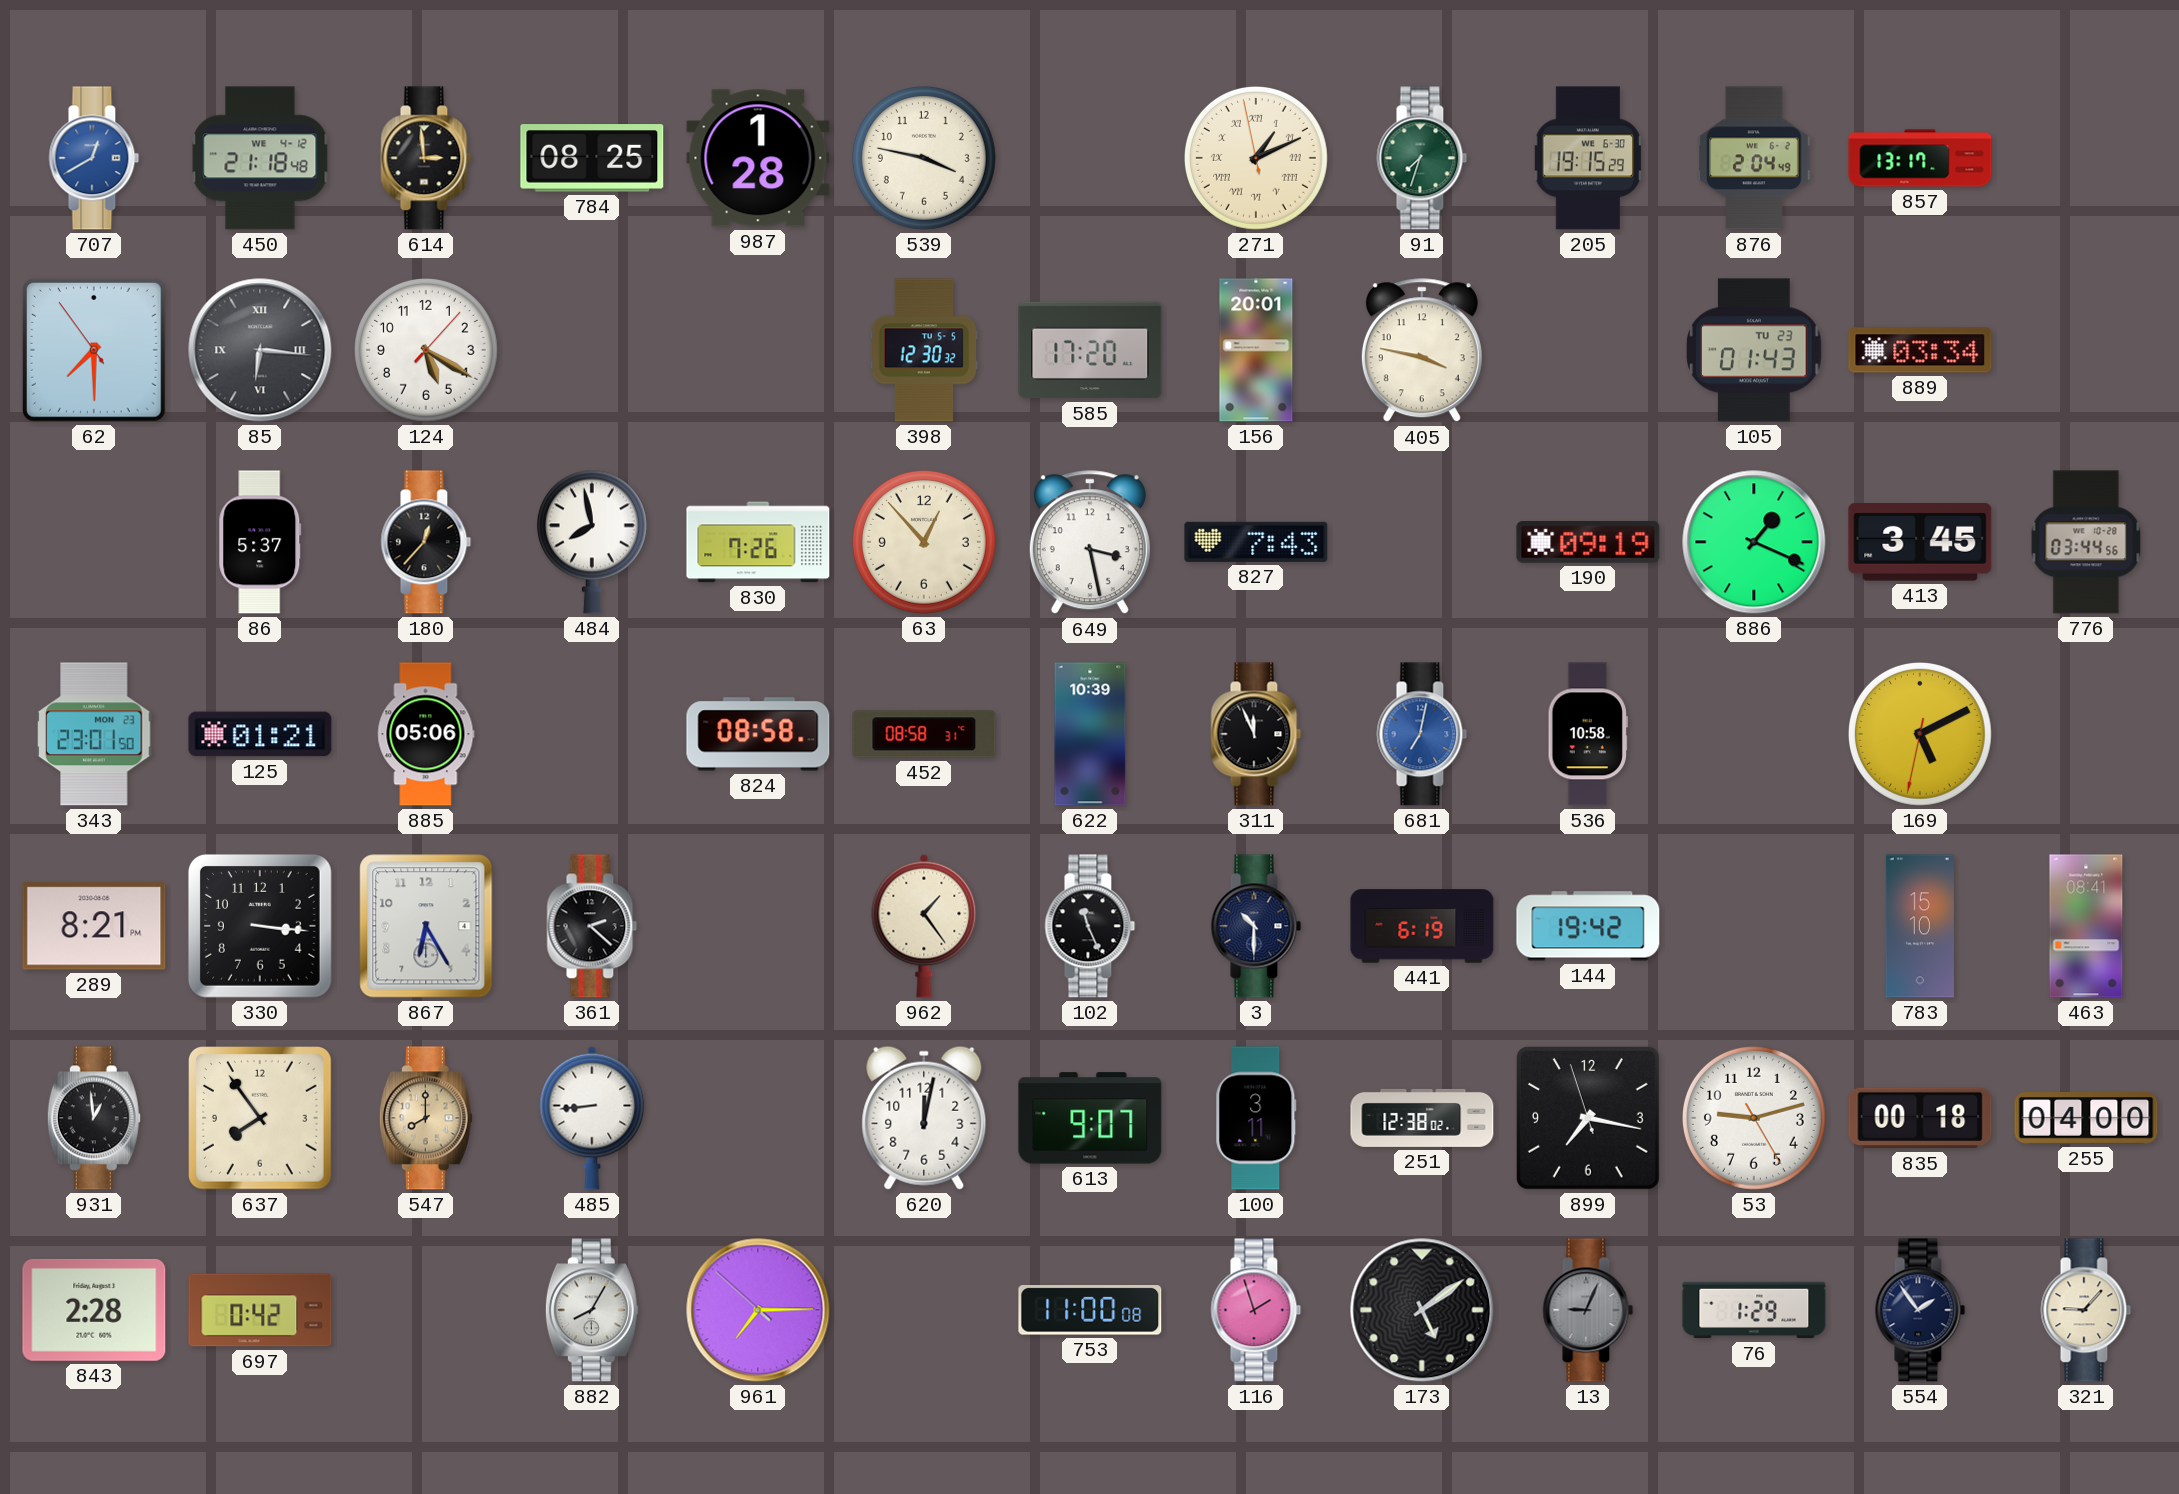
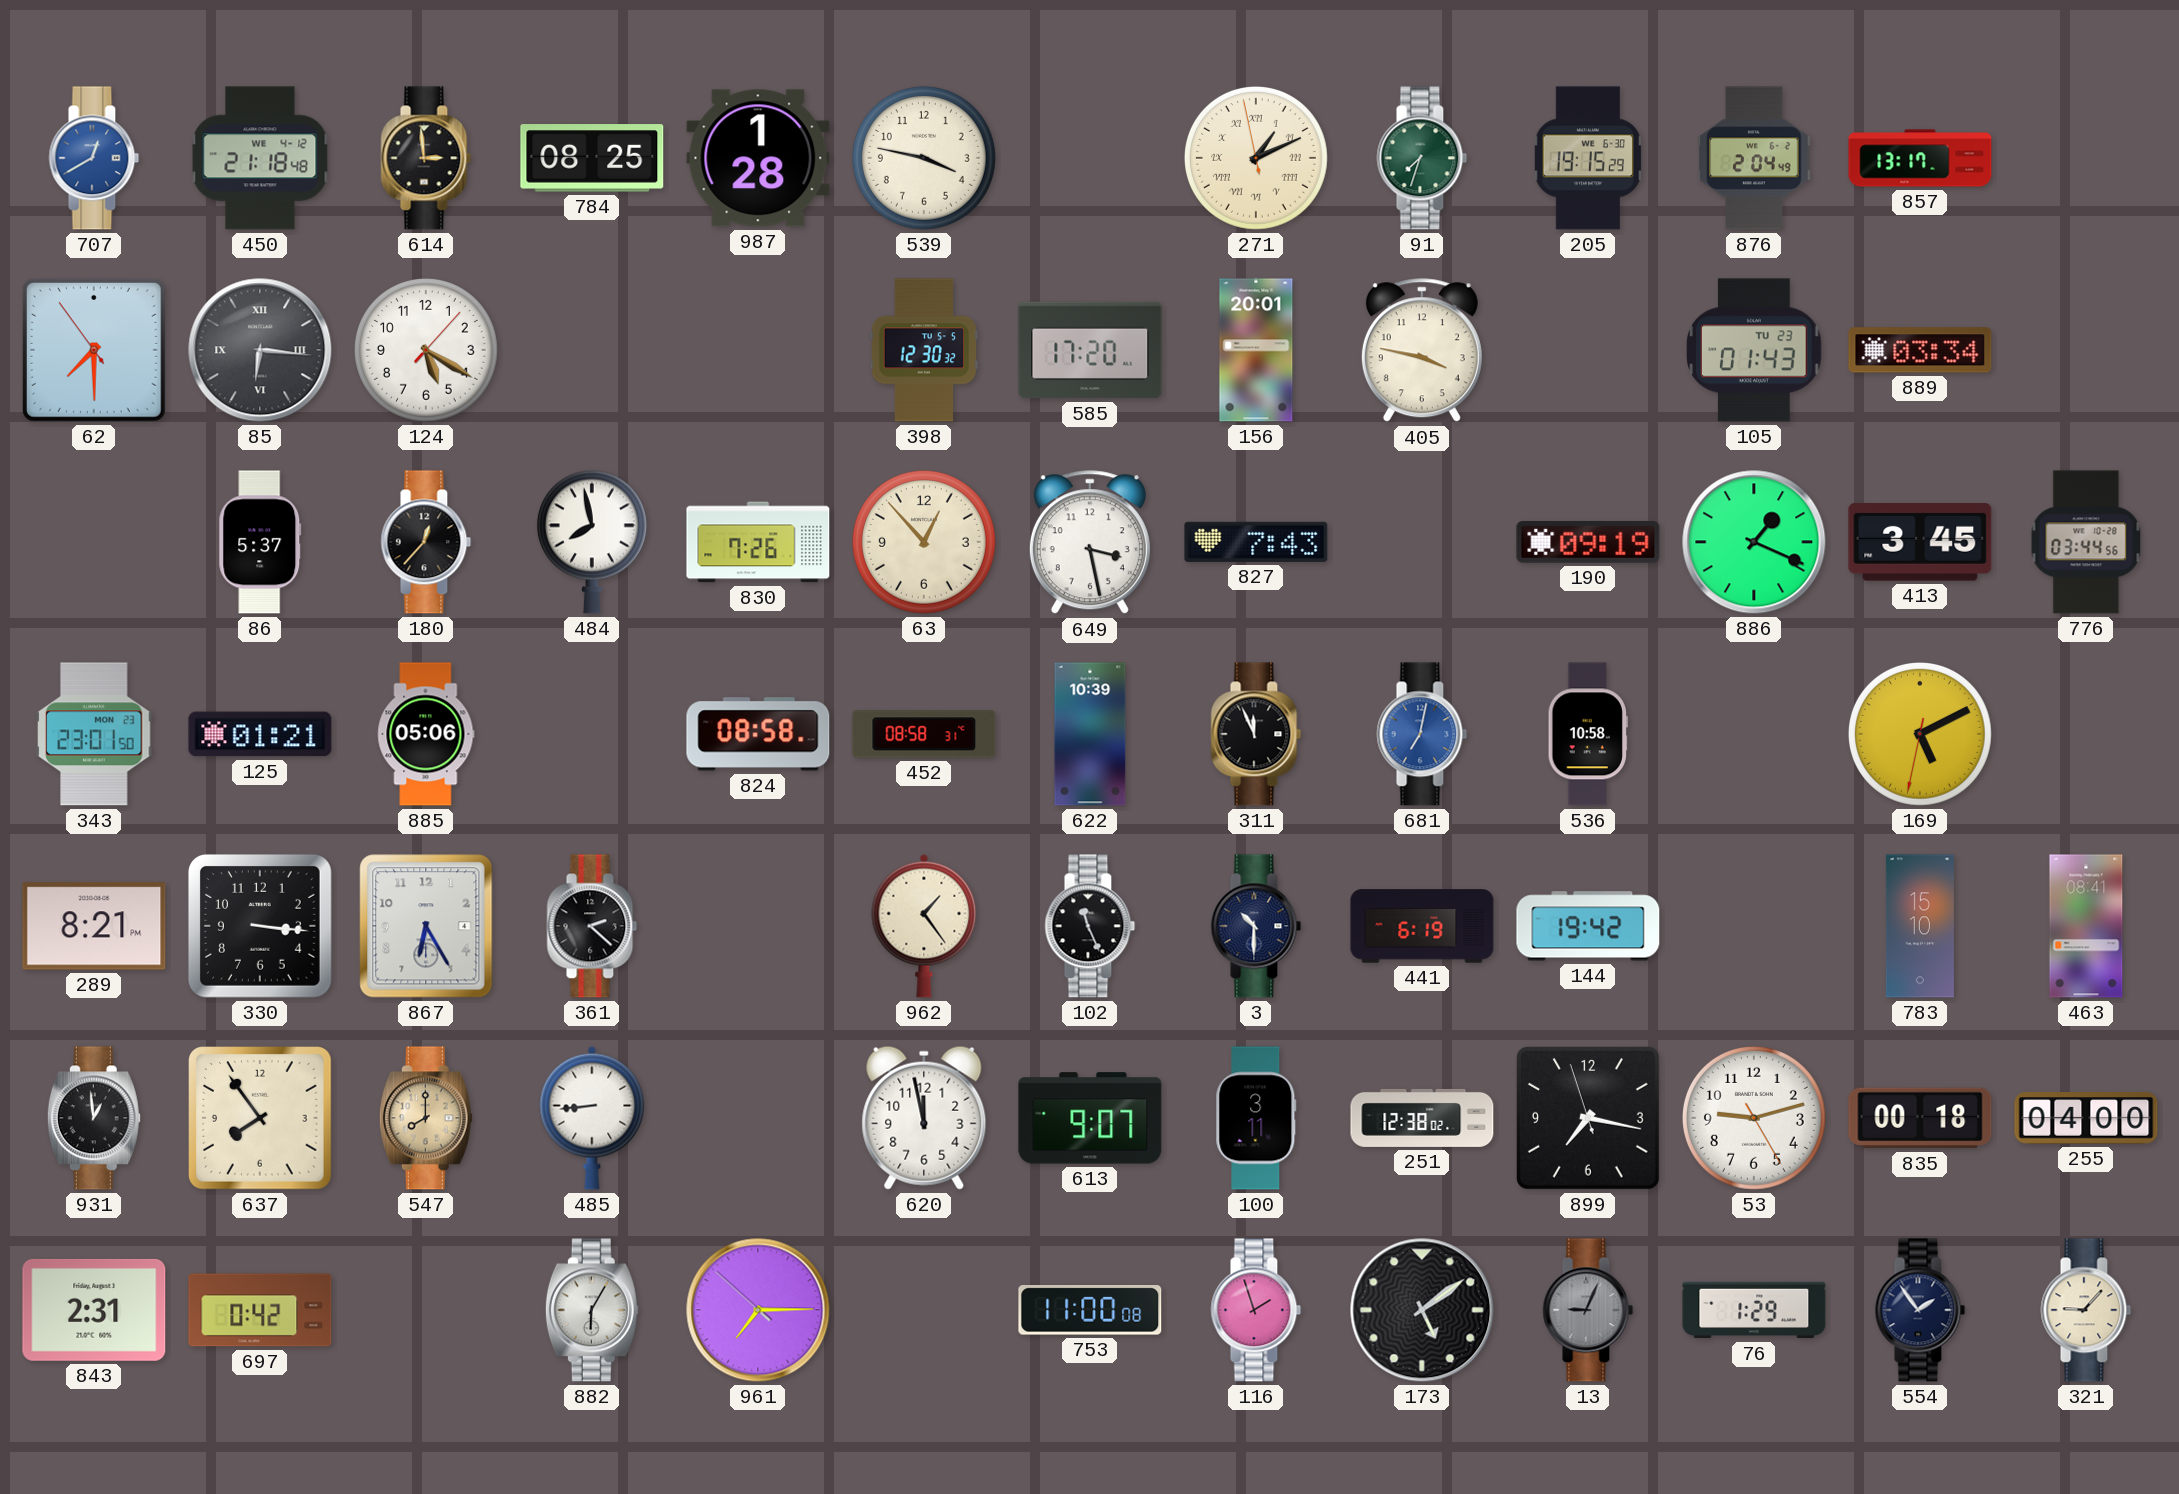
620: 12:02 -> 11:58
843: 2:28 -> 2:31
882: 8:05 -> 6:05
